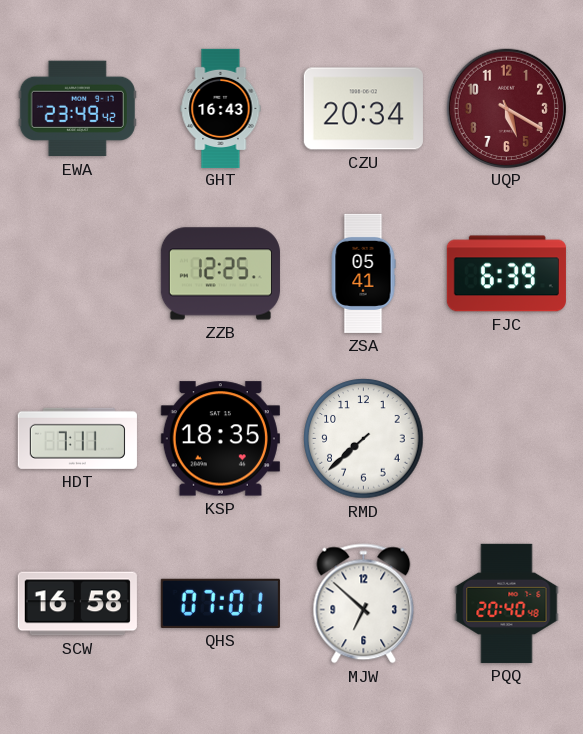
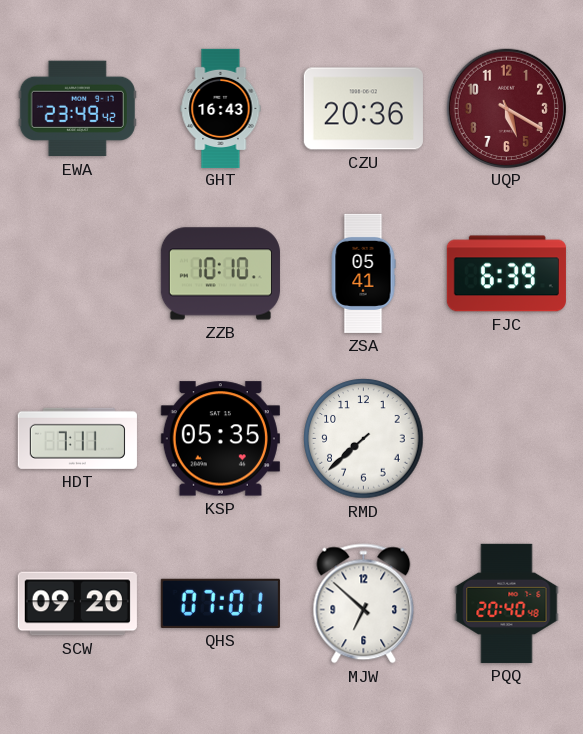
CZU: 20:34 -> 20:36
ZZB: 12:25 -> 10:10
KSP: 18:35 -> 05:35
SCW: 16:58 -> 09:20
